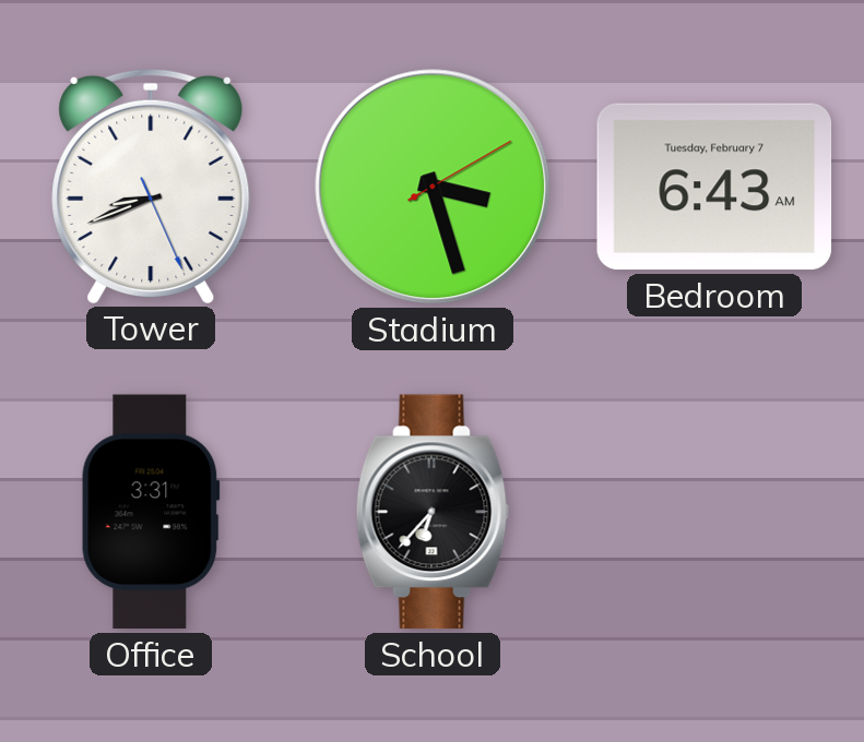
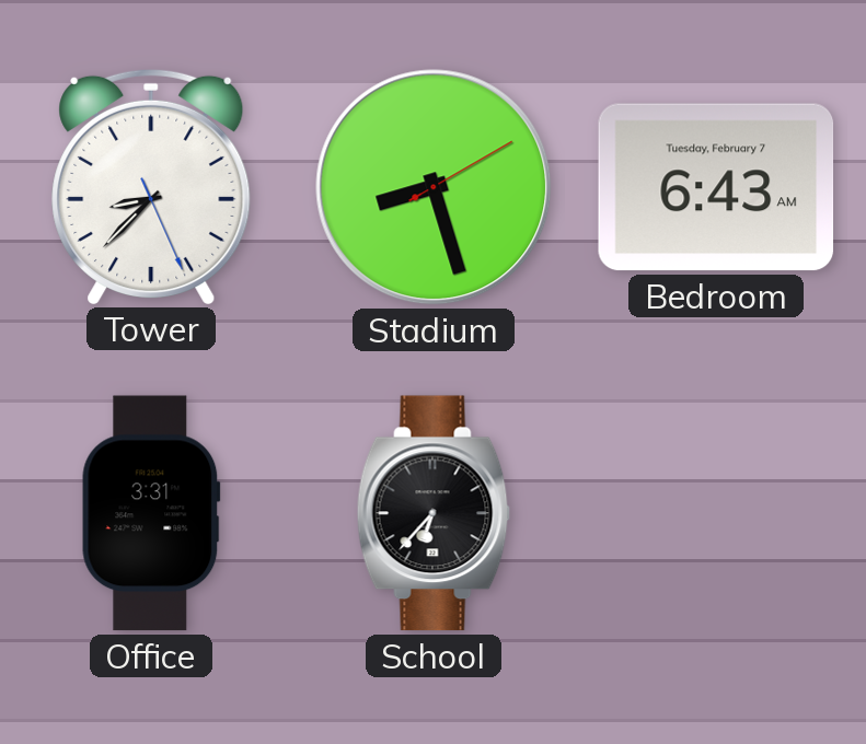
Tower: 8:41 -> 8:37
Stadium: 3:27 -> 8:27
